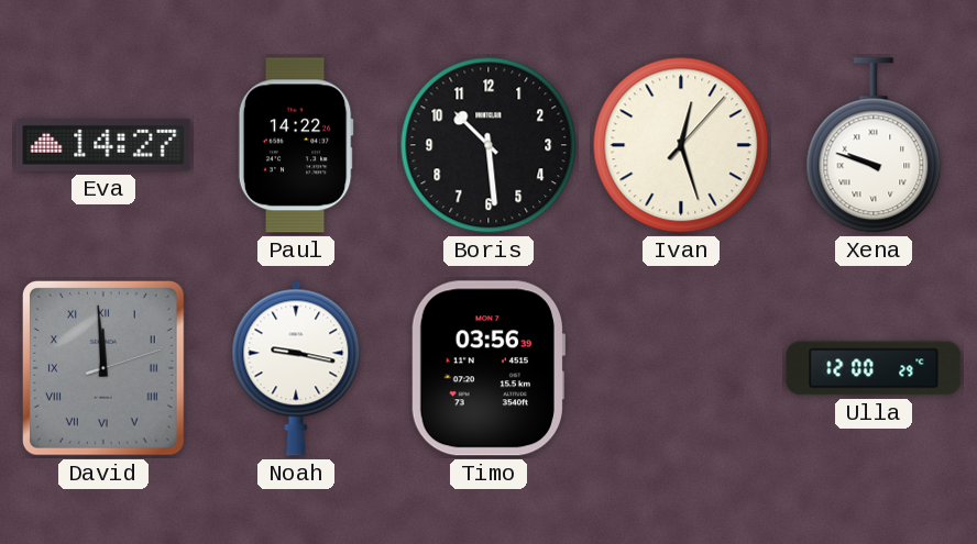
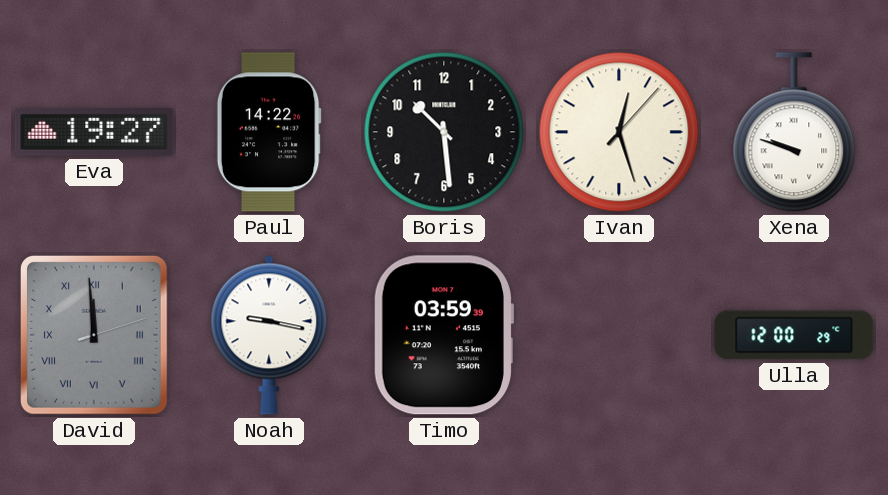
Eva: 14:27 -> 19:27
Timo: 03:56 -> 03:59
